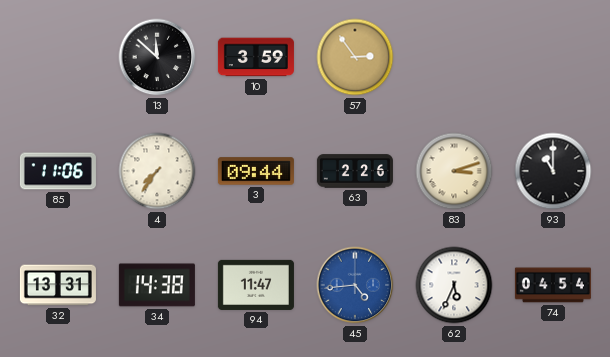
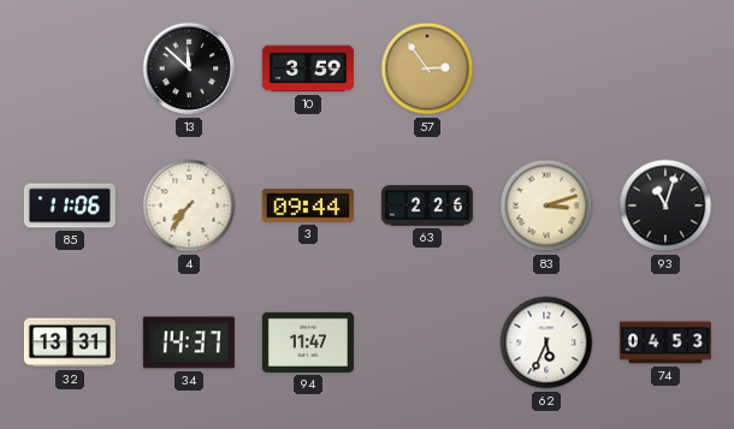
93: 11:00 -> 11:03
34: 14:38 -> 14:37
45: 4:44 -> none
74: 04:54 -> 04:53
